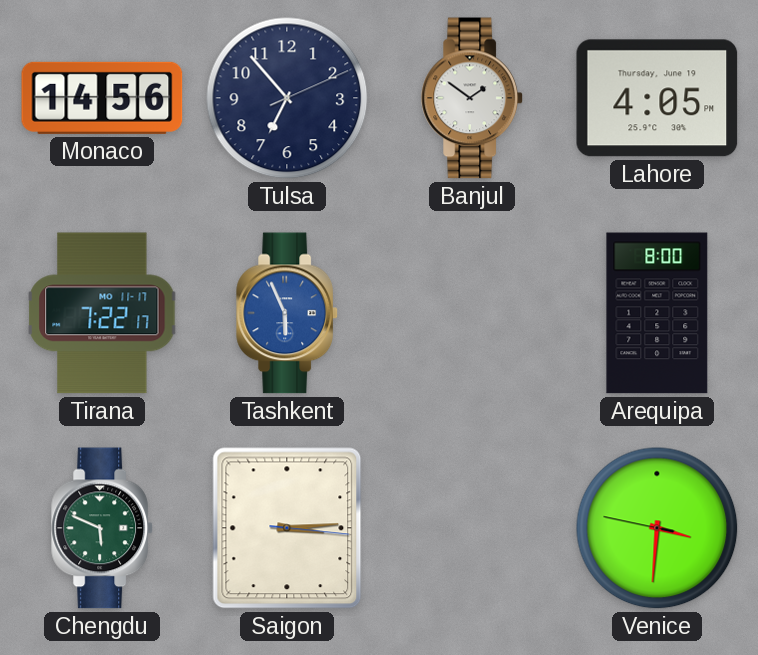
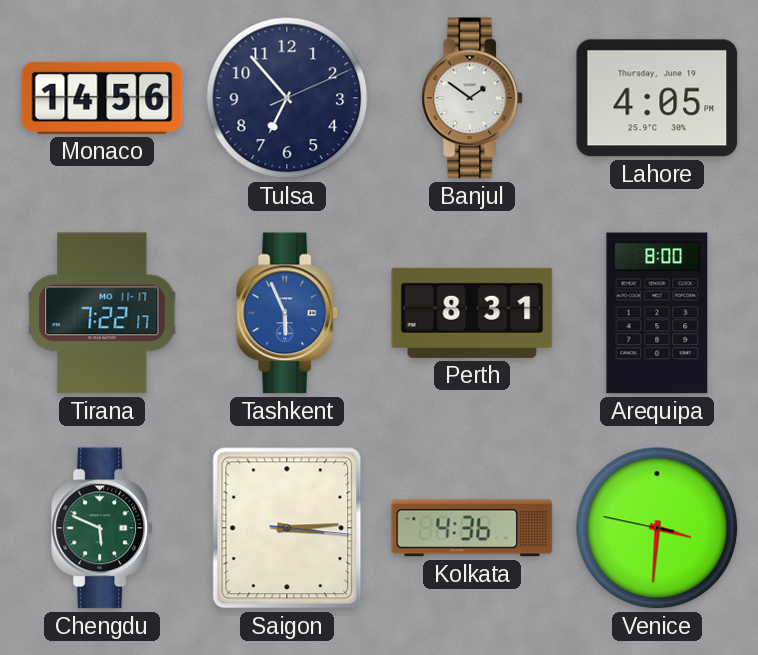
Perth: none -> 8:31
Kolkata: none -> 4:36
